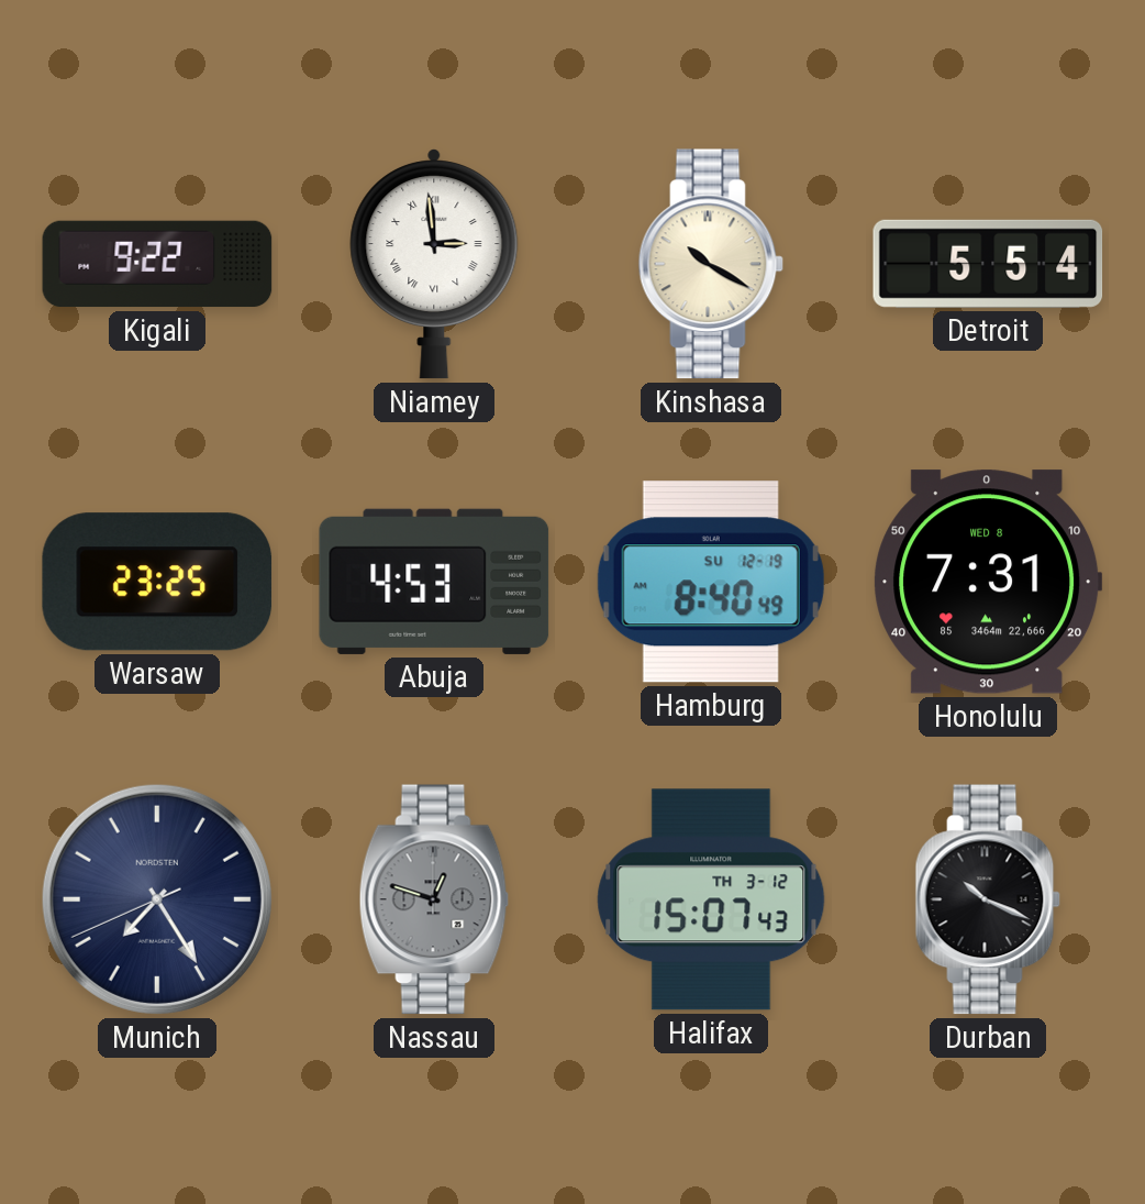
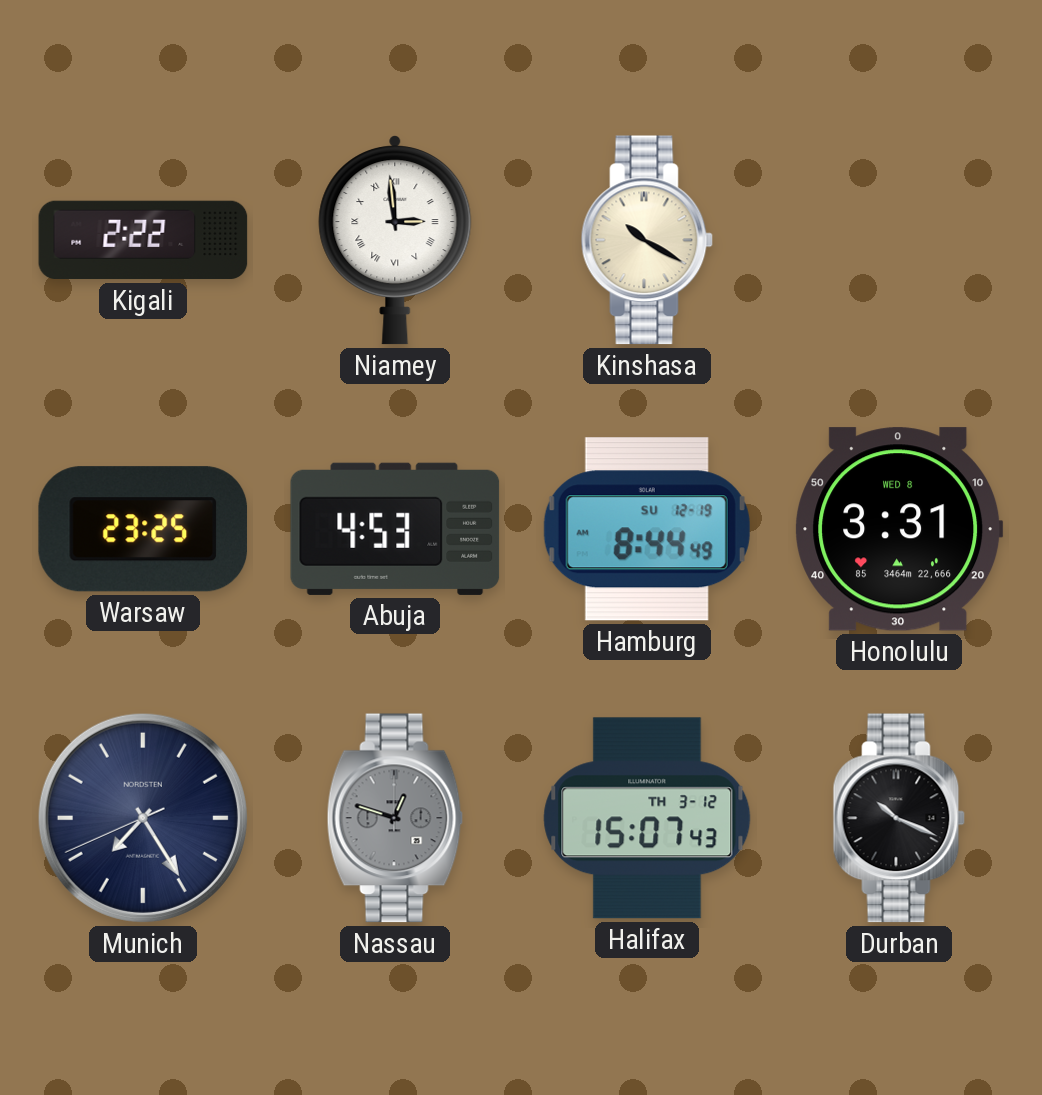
Kigali: 9:22 -> 2:22
Detroit: 5:54 -> none
Hamburg: 8:40 -> 8:44
Honolulu: 7:31 -> 3:31
